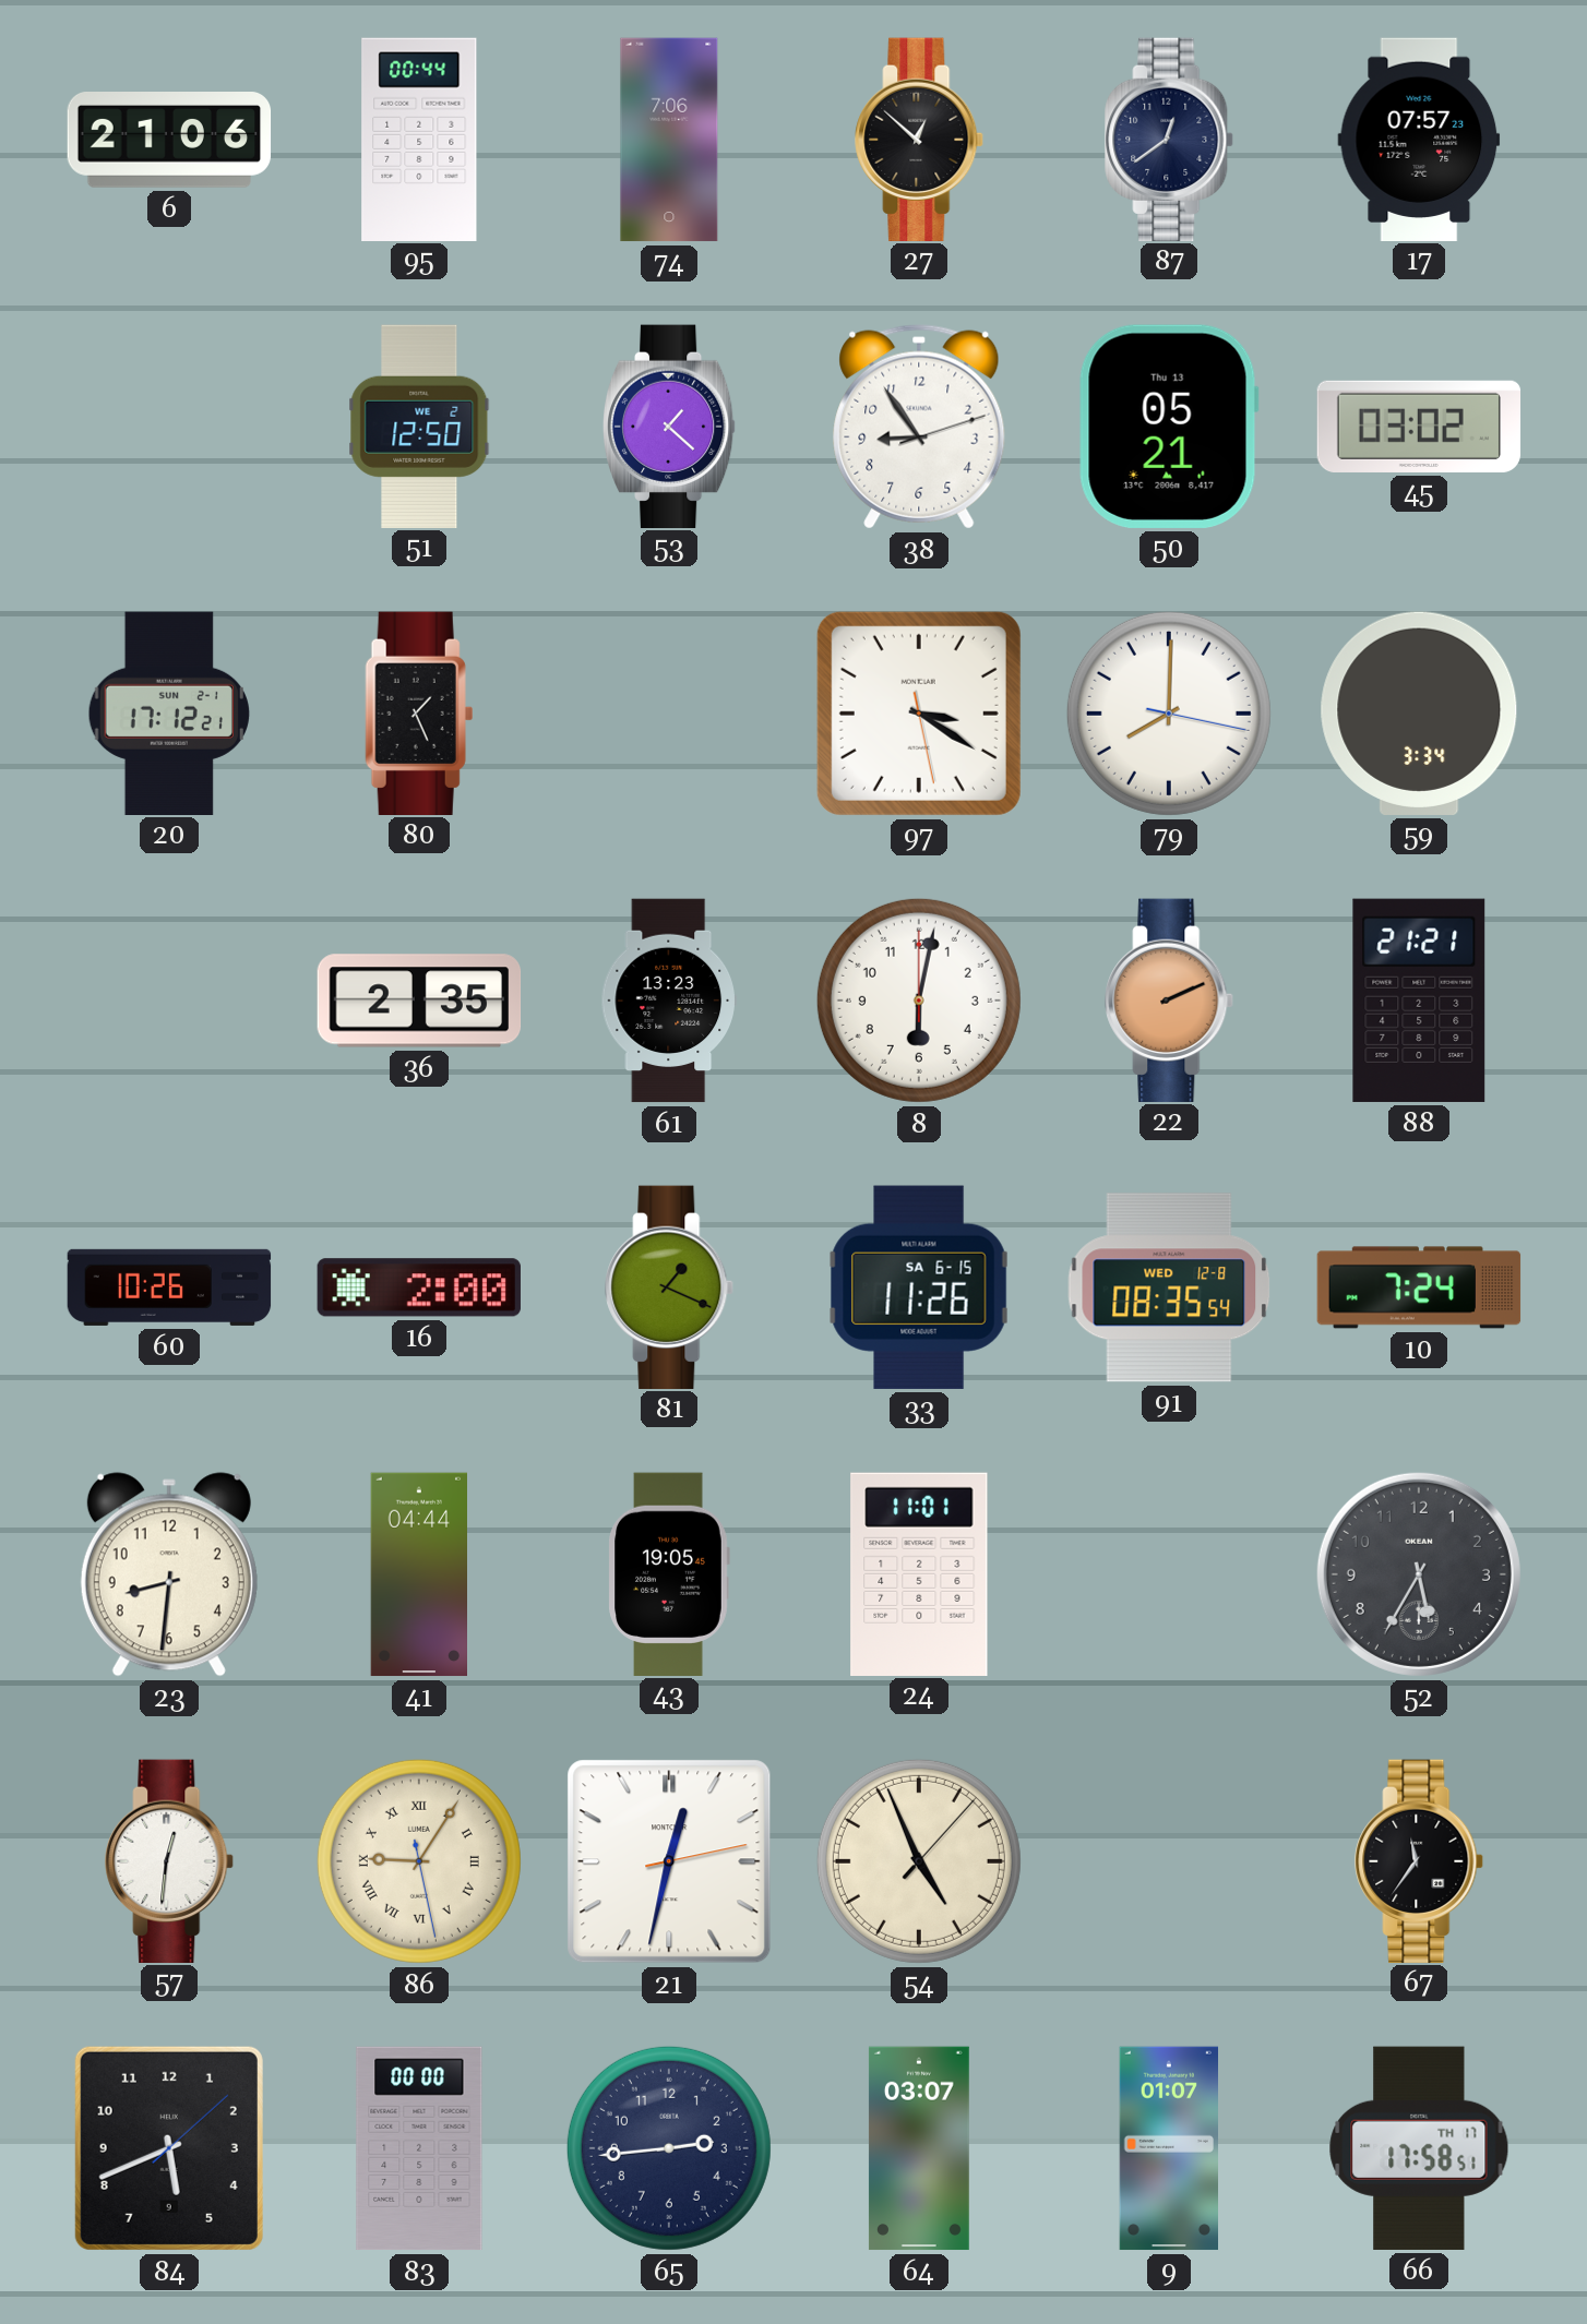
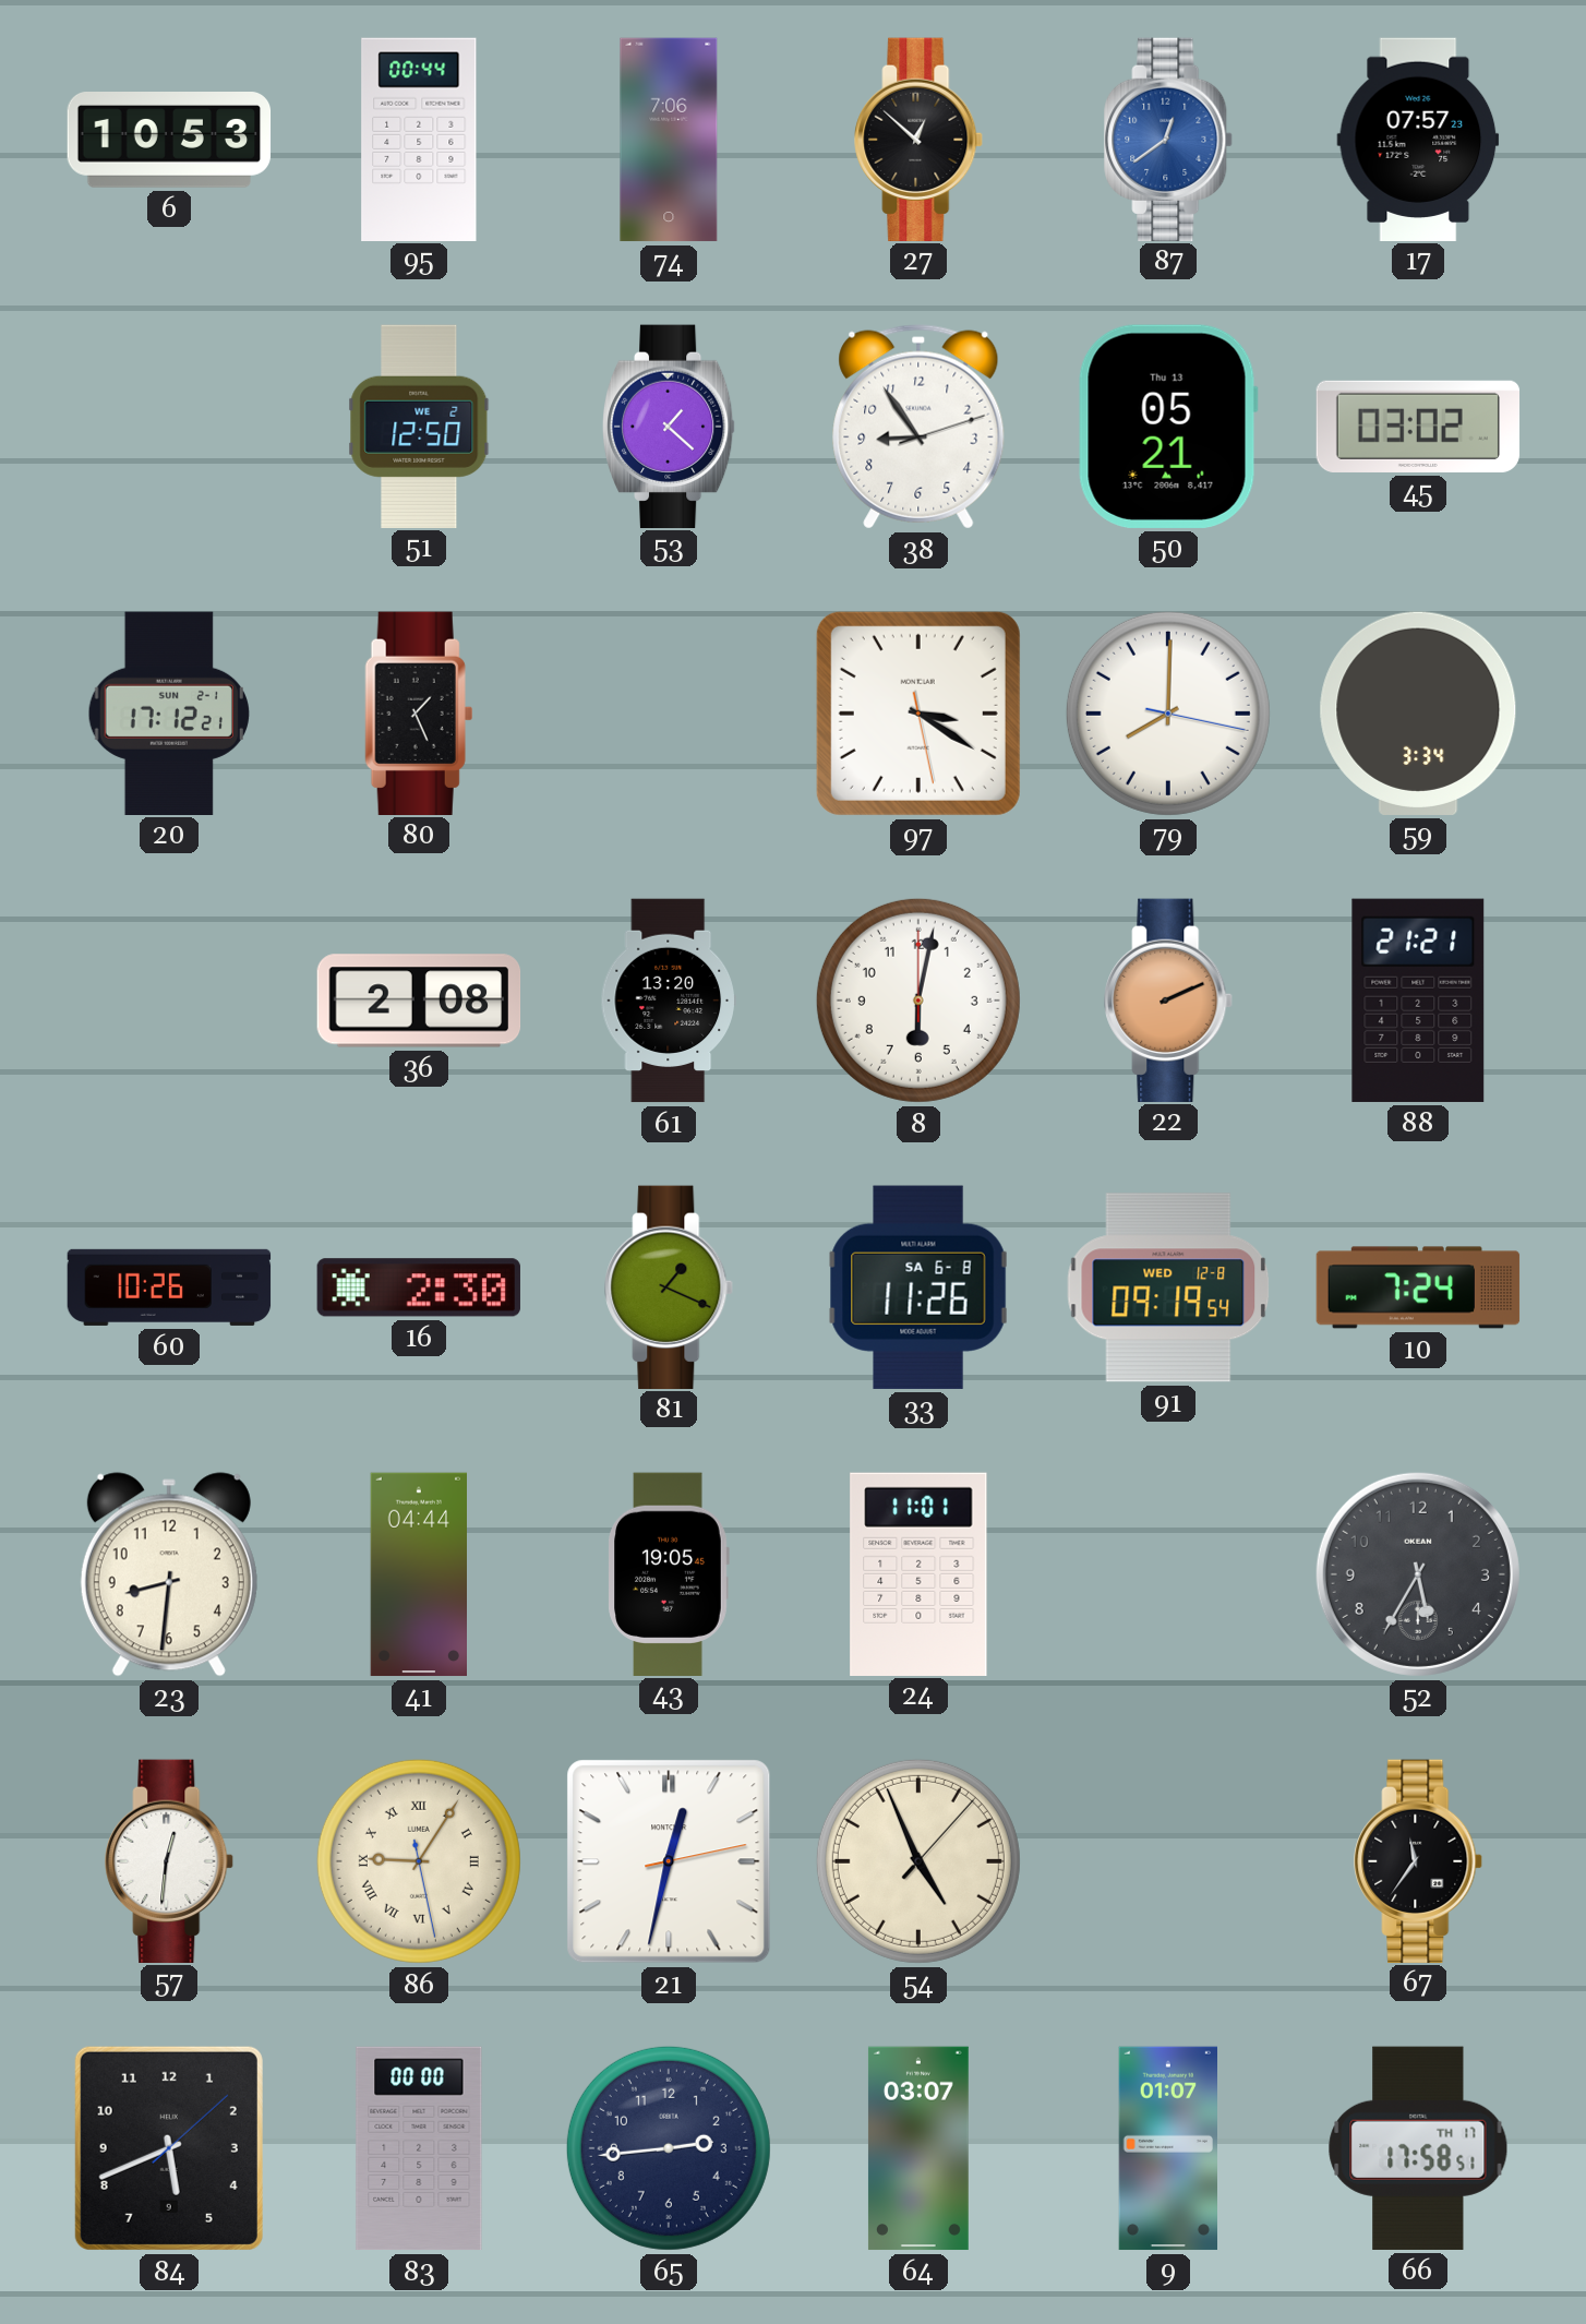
6: 21:06 -> 10:53
87 dial: navy -> blue
36: 2:35 -> 2:08
61: 13:23 -> 13:20
16: 2:00 -> 2:30
33 date: SA 6-15 -> SA 6-8
91: 08:35 -> 09:19
